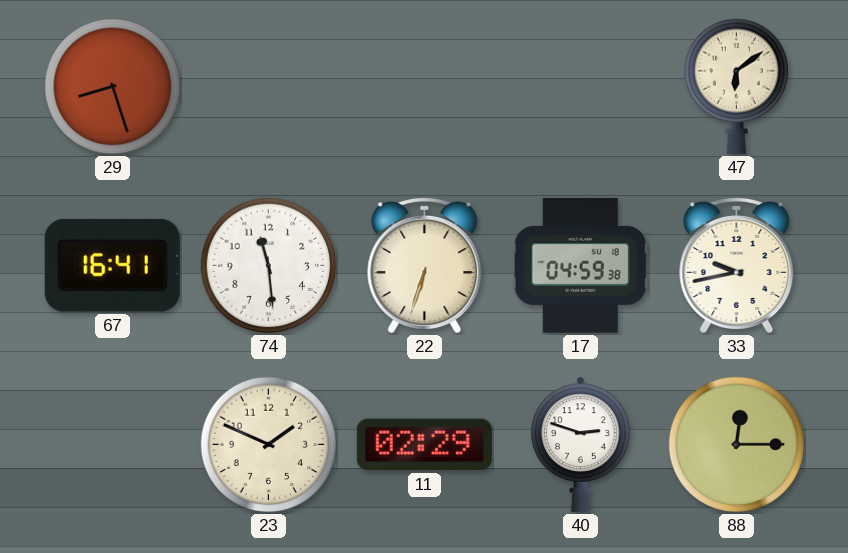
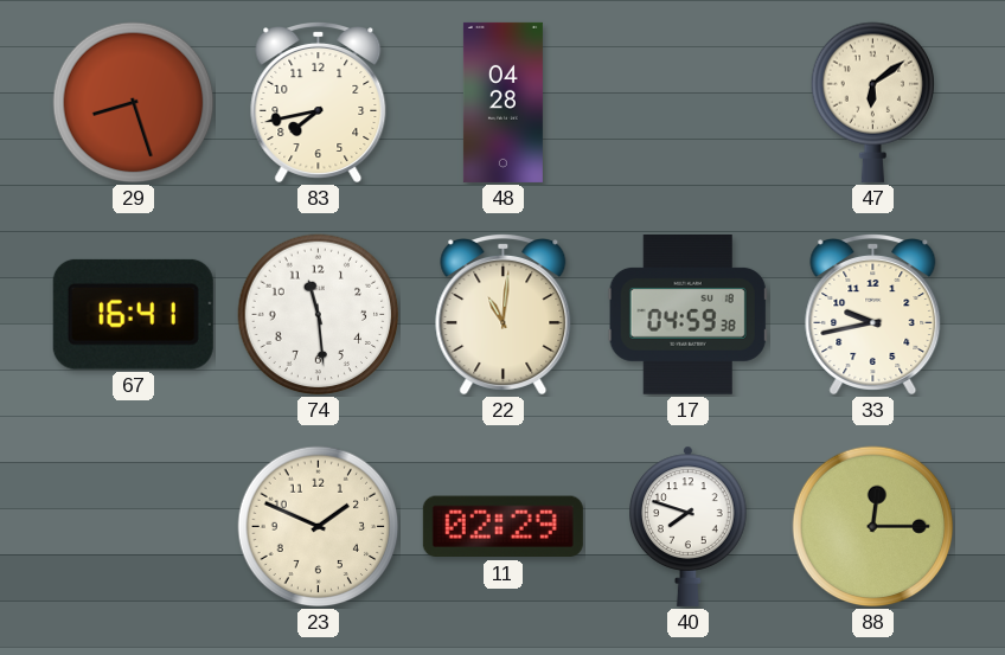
83: none -> 7:43
48: none -> 04:28
22: 6:33 -> 11:01
40: 2:48 -> 7:48
